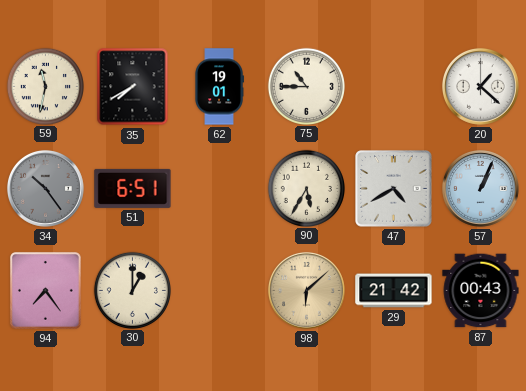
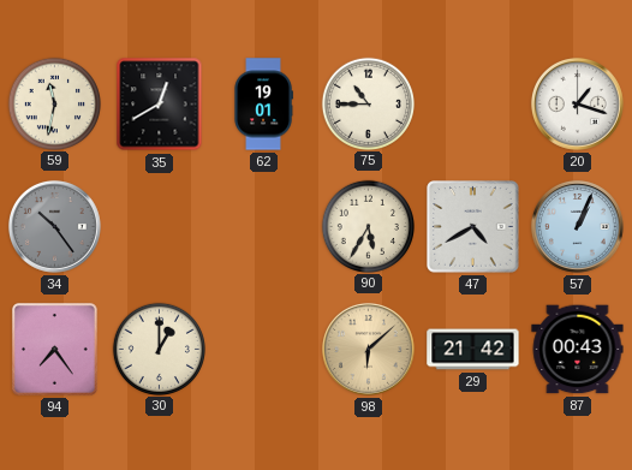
35: 7:40 -> 12:40
20: 1:22 -> 1:18
51: 6:51 -> none
